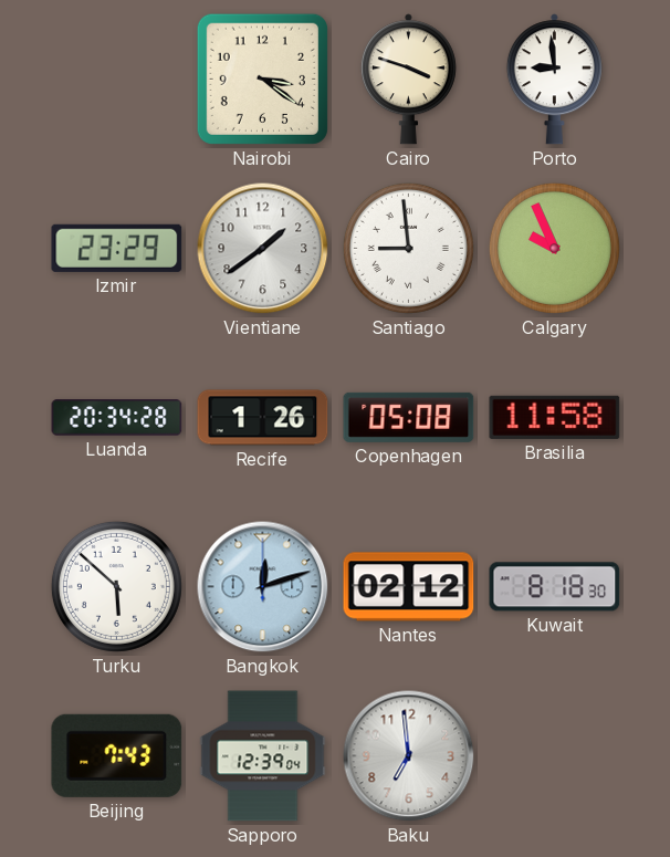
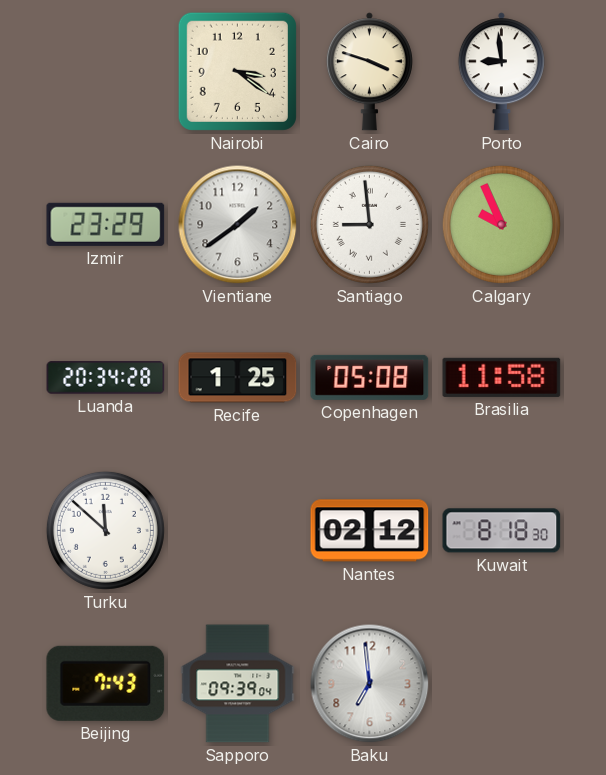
Recife: 1:26 -> 1:25
Turku: 5:52 -> 11:52
Bangkok: 12:12 -> none
Sapporo: 12:39 -> 09:39
